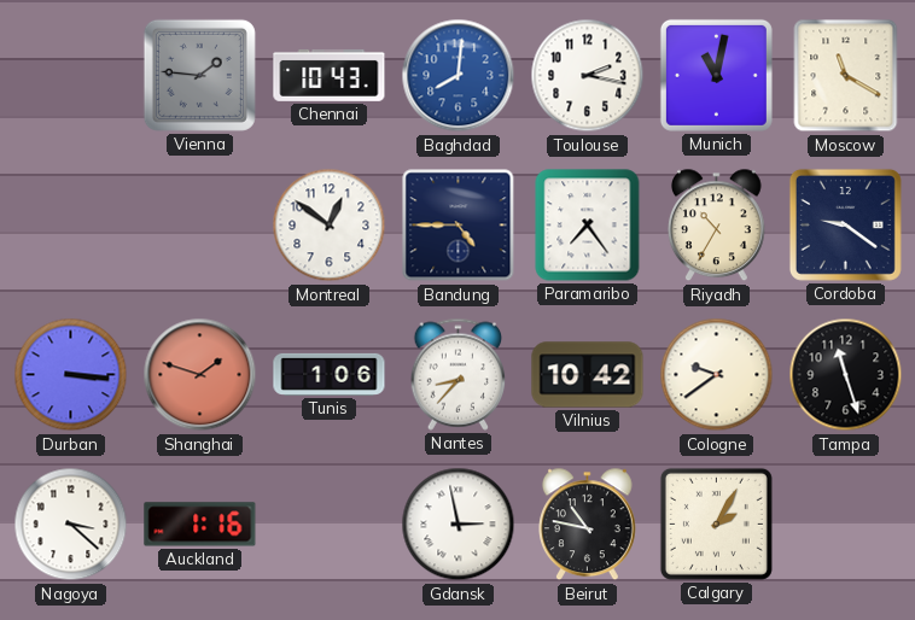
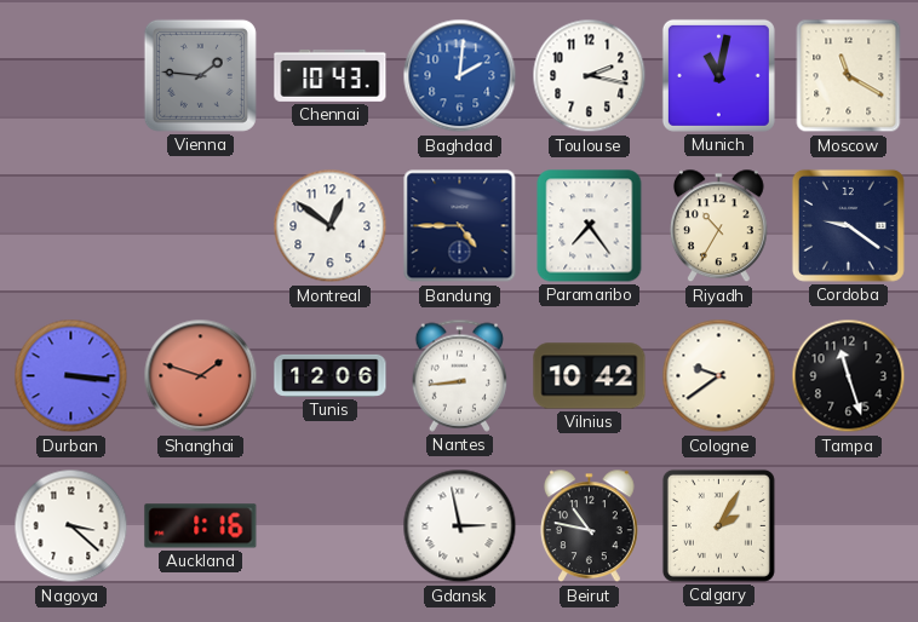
Baghdad: 8:01 -> 2:01
Tunis: 1:06 -> 12:06
Nantes: 8:37 -> 8:44
